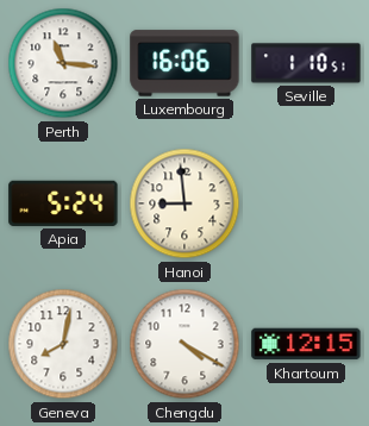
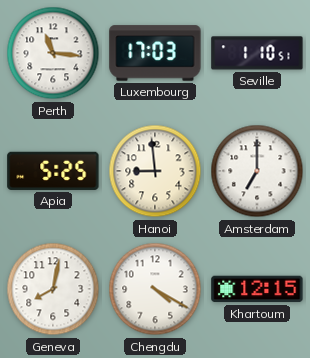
Luxembourg: 16:06 -> 17:03
Apia: 5:24 -> 5:25
Amsterdam: none -> 7:00
